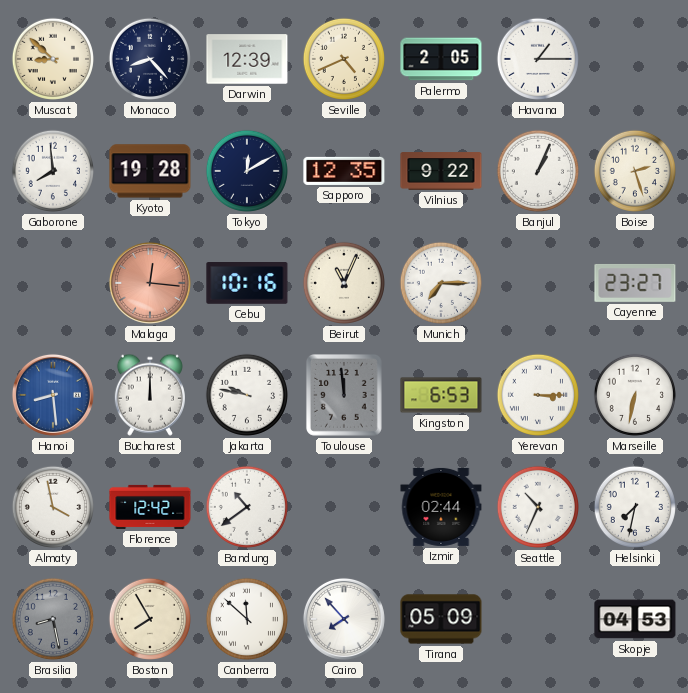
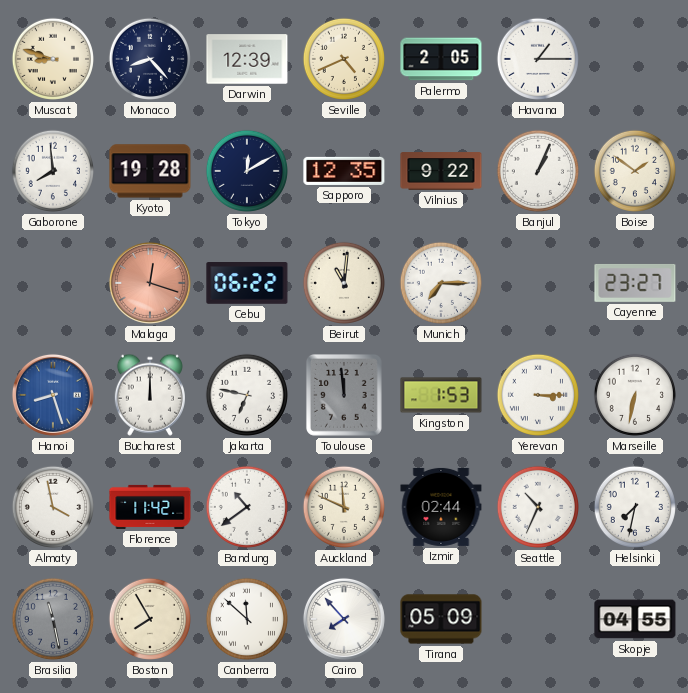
Muscat: 8:52 -> 8:48
Boise: 2:27 -> 1:51
Malaga: 12:16 -> 12:18
Cebu: 10:16 -> 06:22
Beirut: 11:04 -> 11:01
Hanoi: 8:29 -> 8:27
Jakarta: 9:47 -> 6:47
Kingston: 6:53 -> 1:53
Florence: 12:42 -> 11:42
Auckland: none -> 11:49
Brasilia: 8:28 -> 11:28
Skopje: 04:53 -> 04:55
